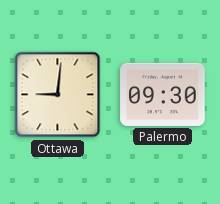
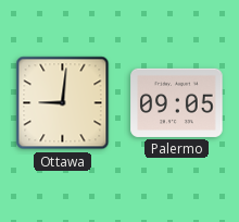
Palermo: 09:30 -> 09:05
